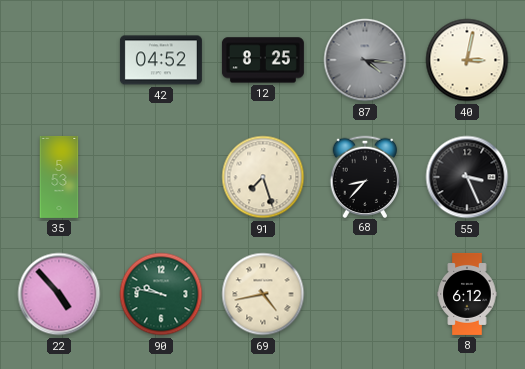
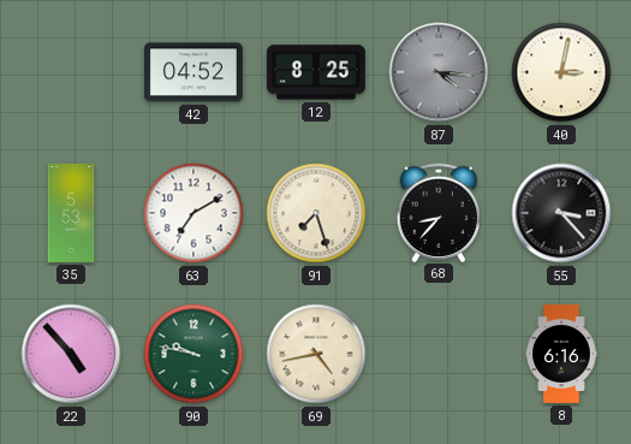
63: none -> 7:10
55: 3:26 -> 3:23
8: 6:12 -> 6:16
